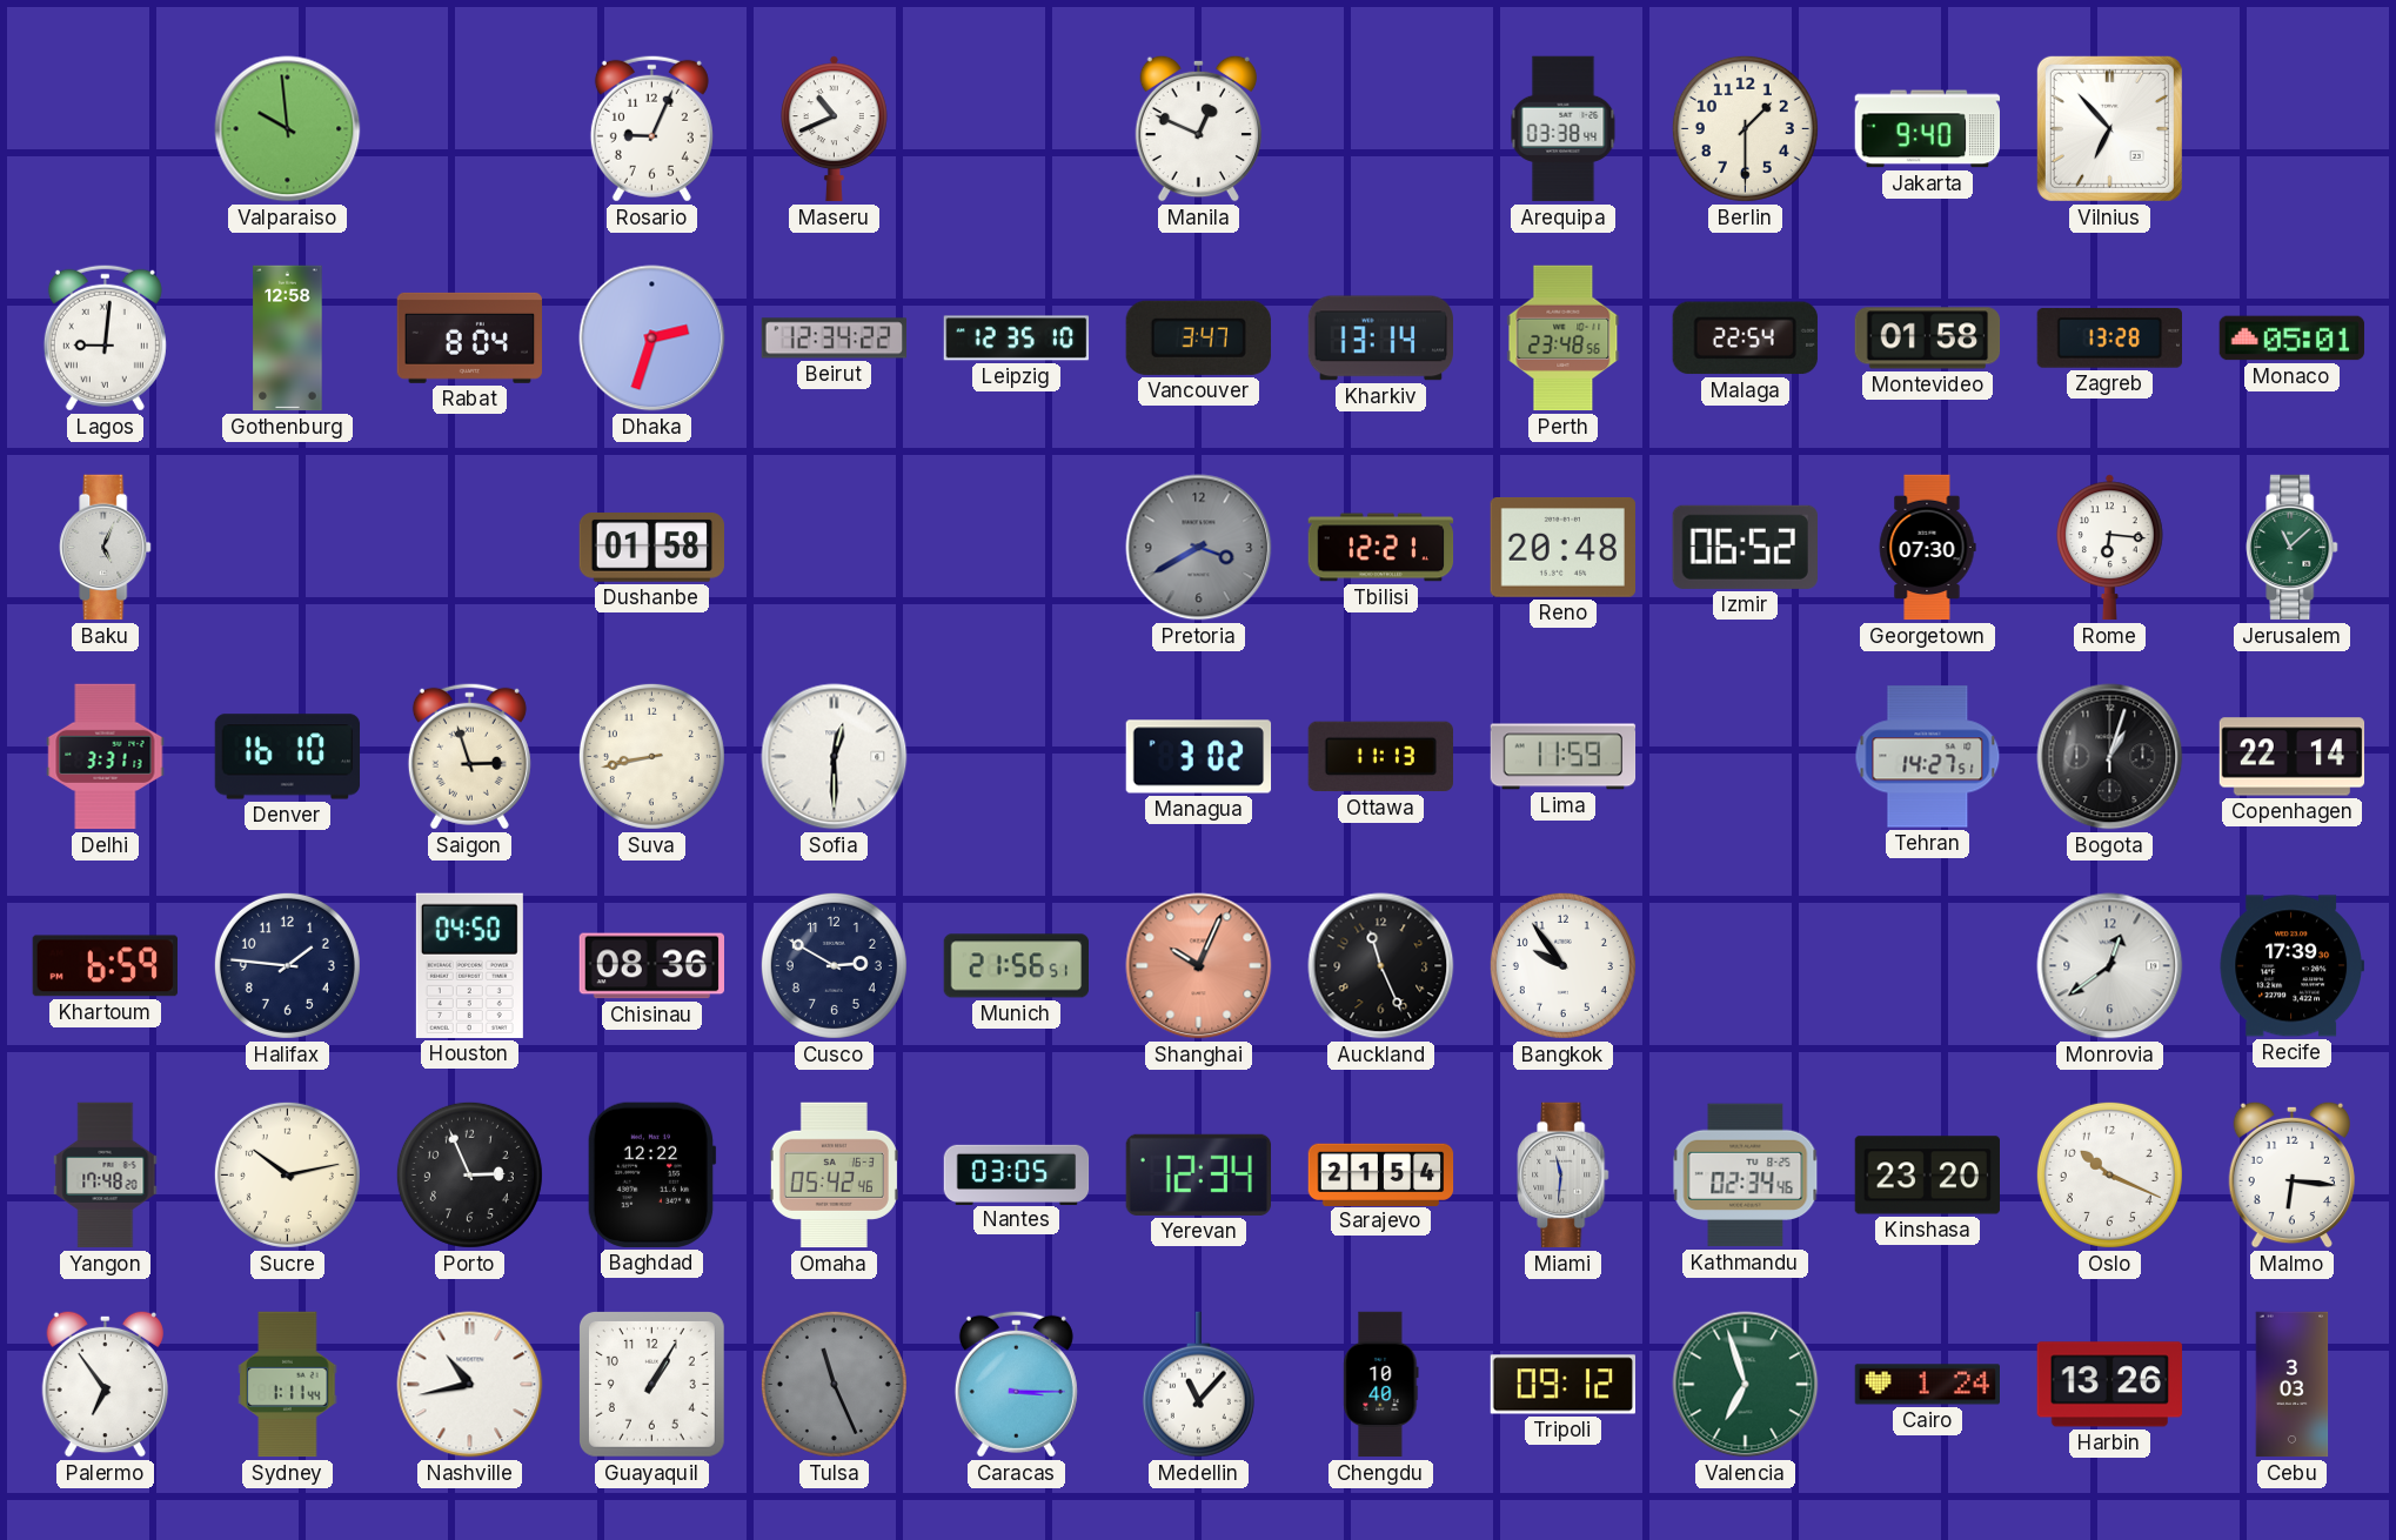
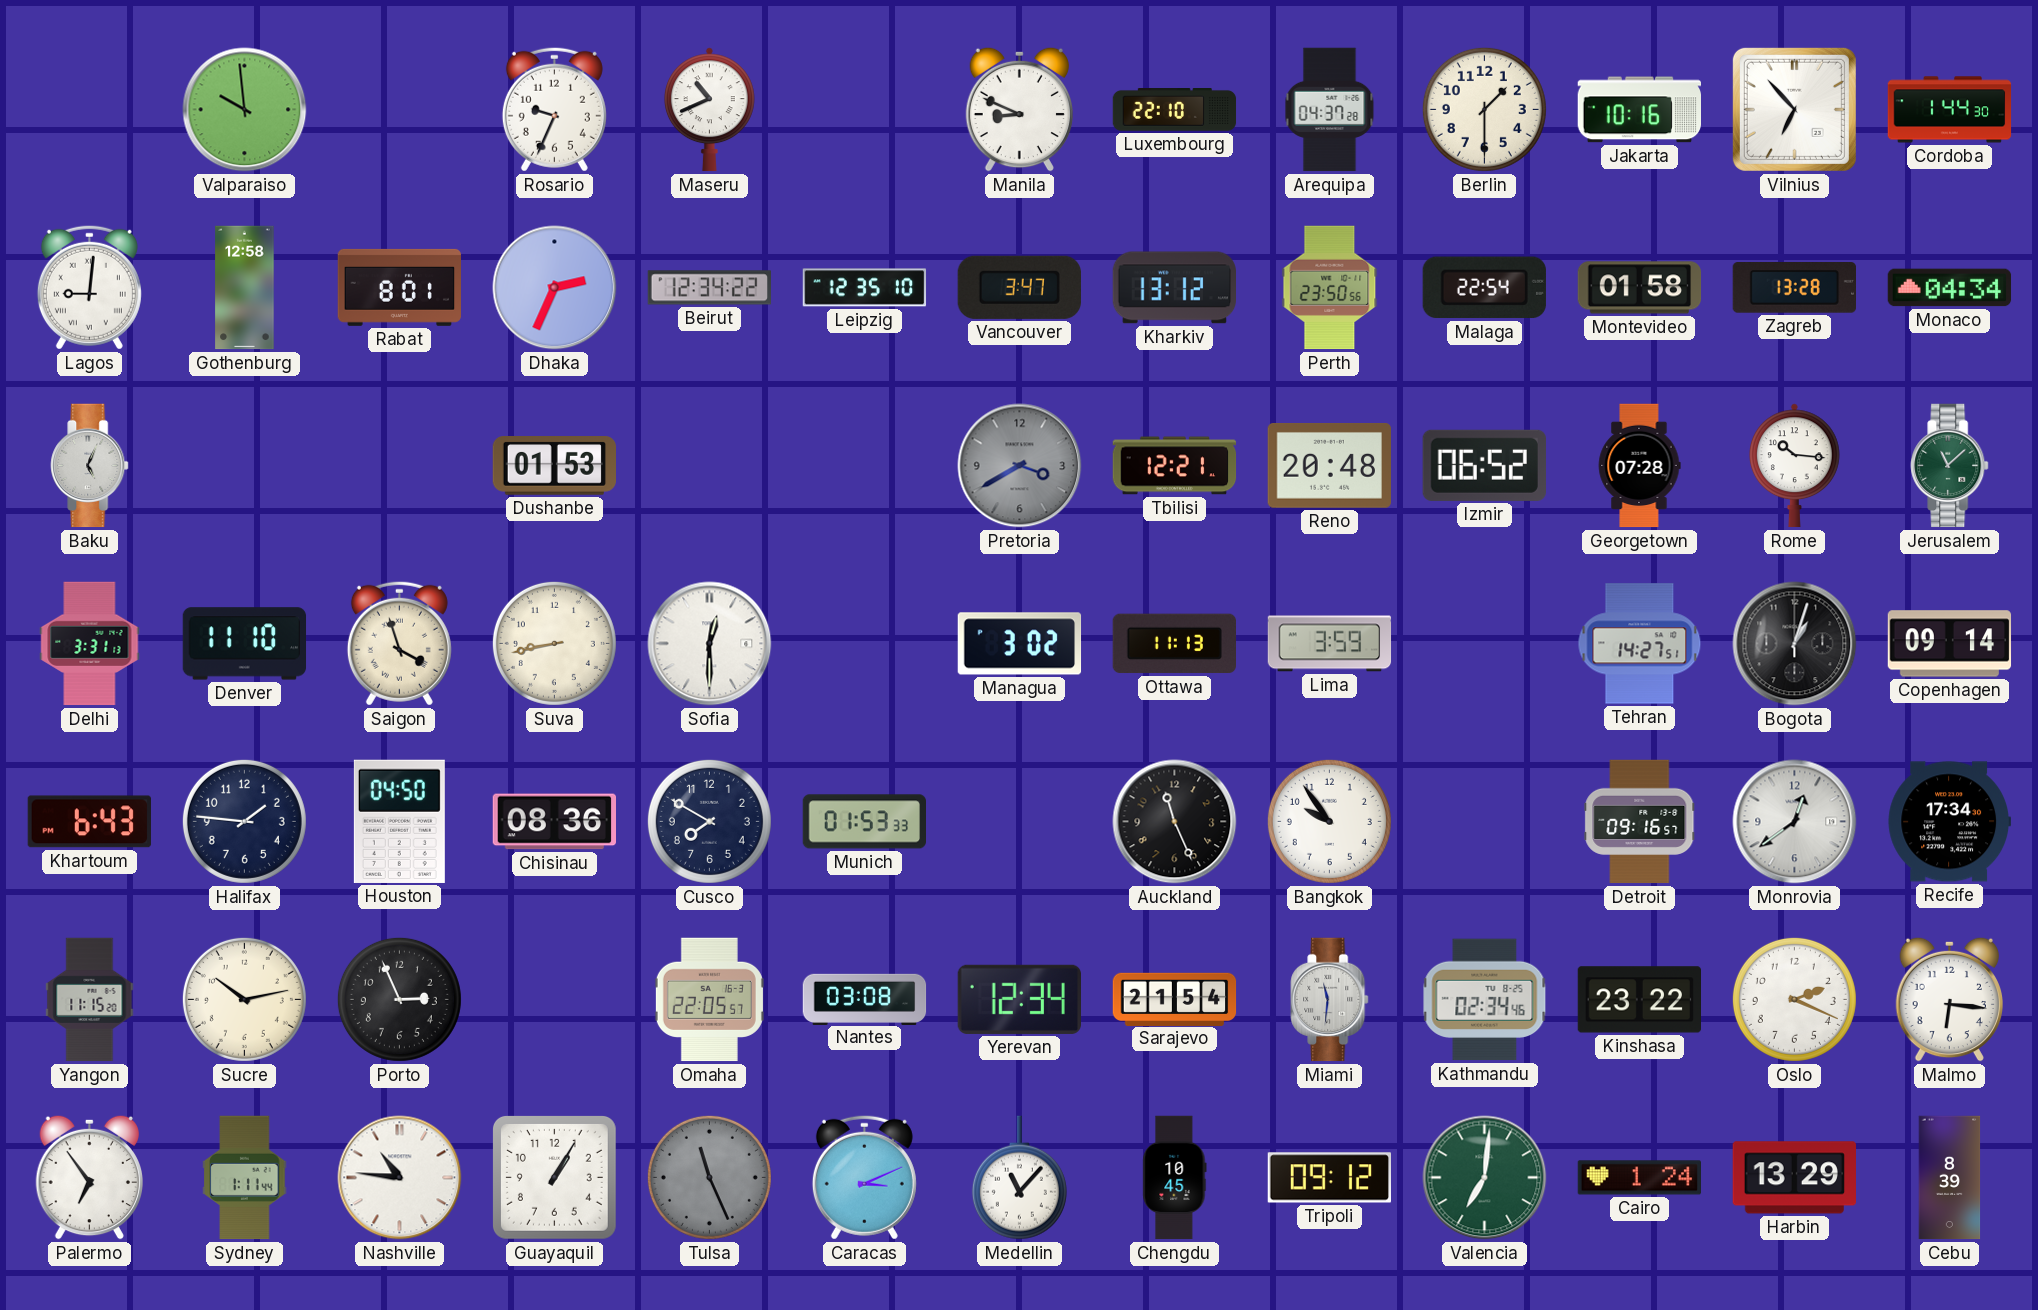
Rosario: 9:04 -> 9:34
Manila: 12:49 -> 8:49
Luxembourg: none -> 22:10
Arequipa: 03:38 -> 04:37
Jakarta: 9:40 -> 10:16
Cordoba: none -> 1:44
Rabat: 8:04 -> 8:01
Dhaka: 2:33 -> 2:34
Kharkiv: 13:14 -> 13:12
Perth: 23:48 -> 23:50
Monaco: 05:01 -> 04:34
Dushanbe: 01:58 -> 01:53
Georgetown: 07:30 -> 07:28
Rome: 6:16 -> 10:16
Denver: 16:10 -> 11:10
Saigon: 2:57 -> 3:57
Lima: 11:59 -> 3:59
Copenhagen: 22:14 -> 09:14
Khartoum: 6:59 -> 6:43
Cusco: 2:50 -> 7:50
Munich: 21:56 -> 01:53
Shanghai: 10:04 -> none
Detroit: none -> 09:16
Recife: 17:39 -> 17:34
Yangon: 17:48 -> 11:15
Baghdad: 12:22 -> none
Omaha: 05:42 -> 22:05
Nantes: 03:05 -> 03:08
Kinshasa: 23:20 -> 23:22
Oslo: 10:19 -> 2:19
Nashville: 10:43 -> 10:46
Caracas: 3:15 -> 3:11
Chengdu: 10:40 -> 10:45
Valencia: 6:57 -> 7:01
Harbin: 13:26 -> 13:29
Cebu: 3:03 -> 8:39
